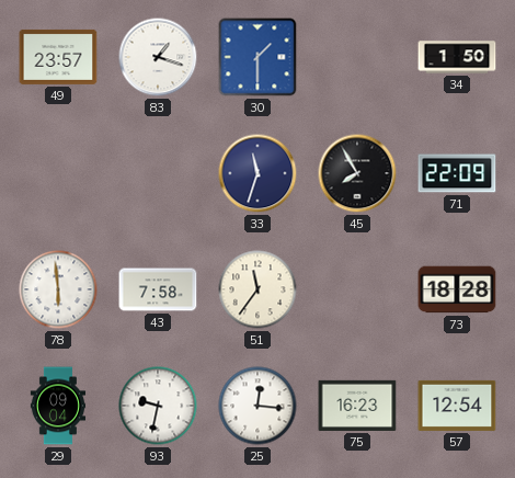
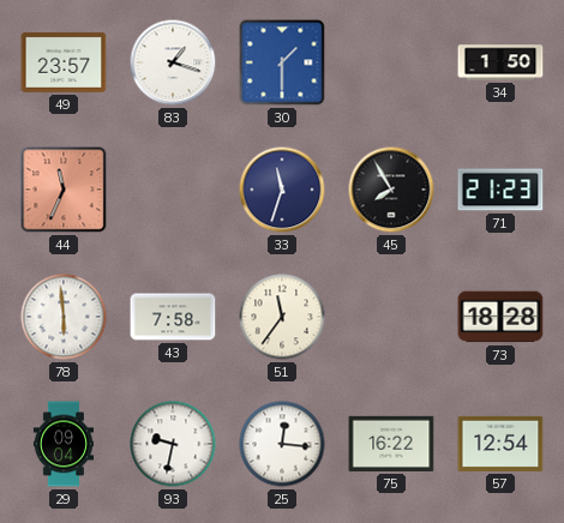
44: none -> 11:34
71: 22:09 -> 21:23
75: 16:23 -> 16:22
